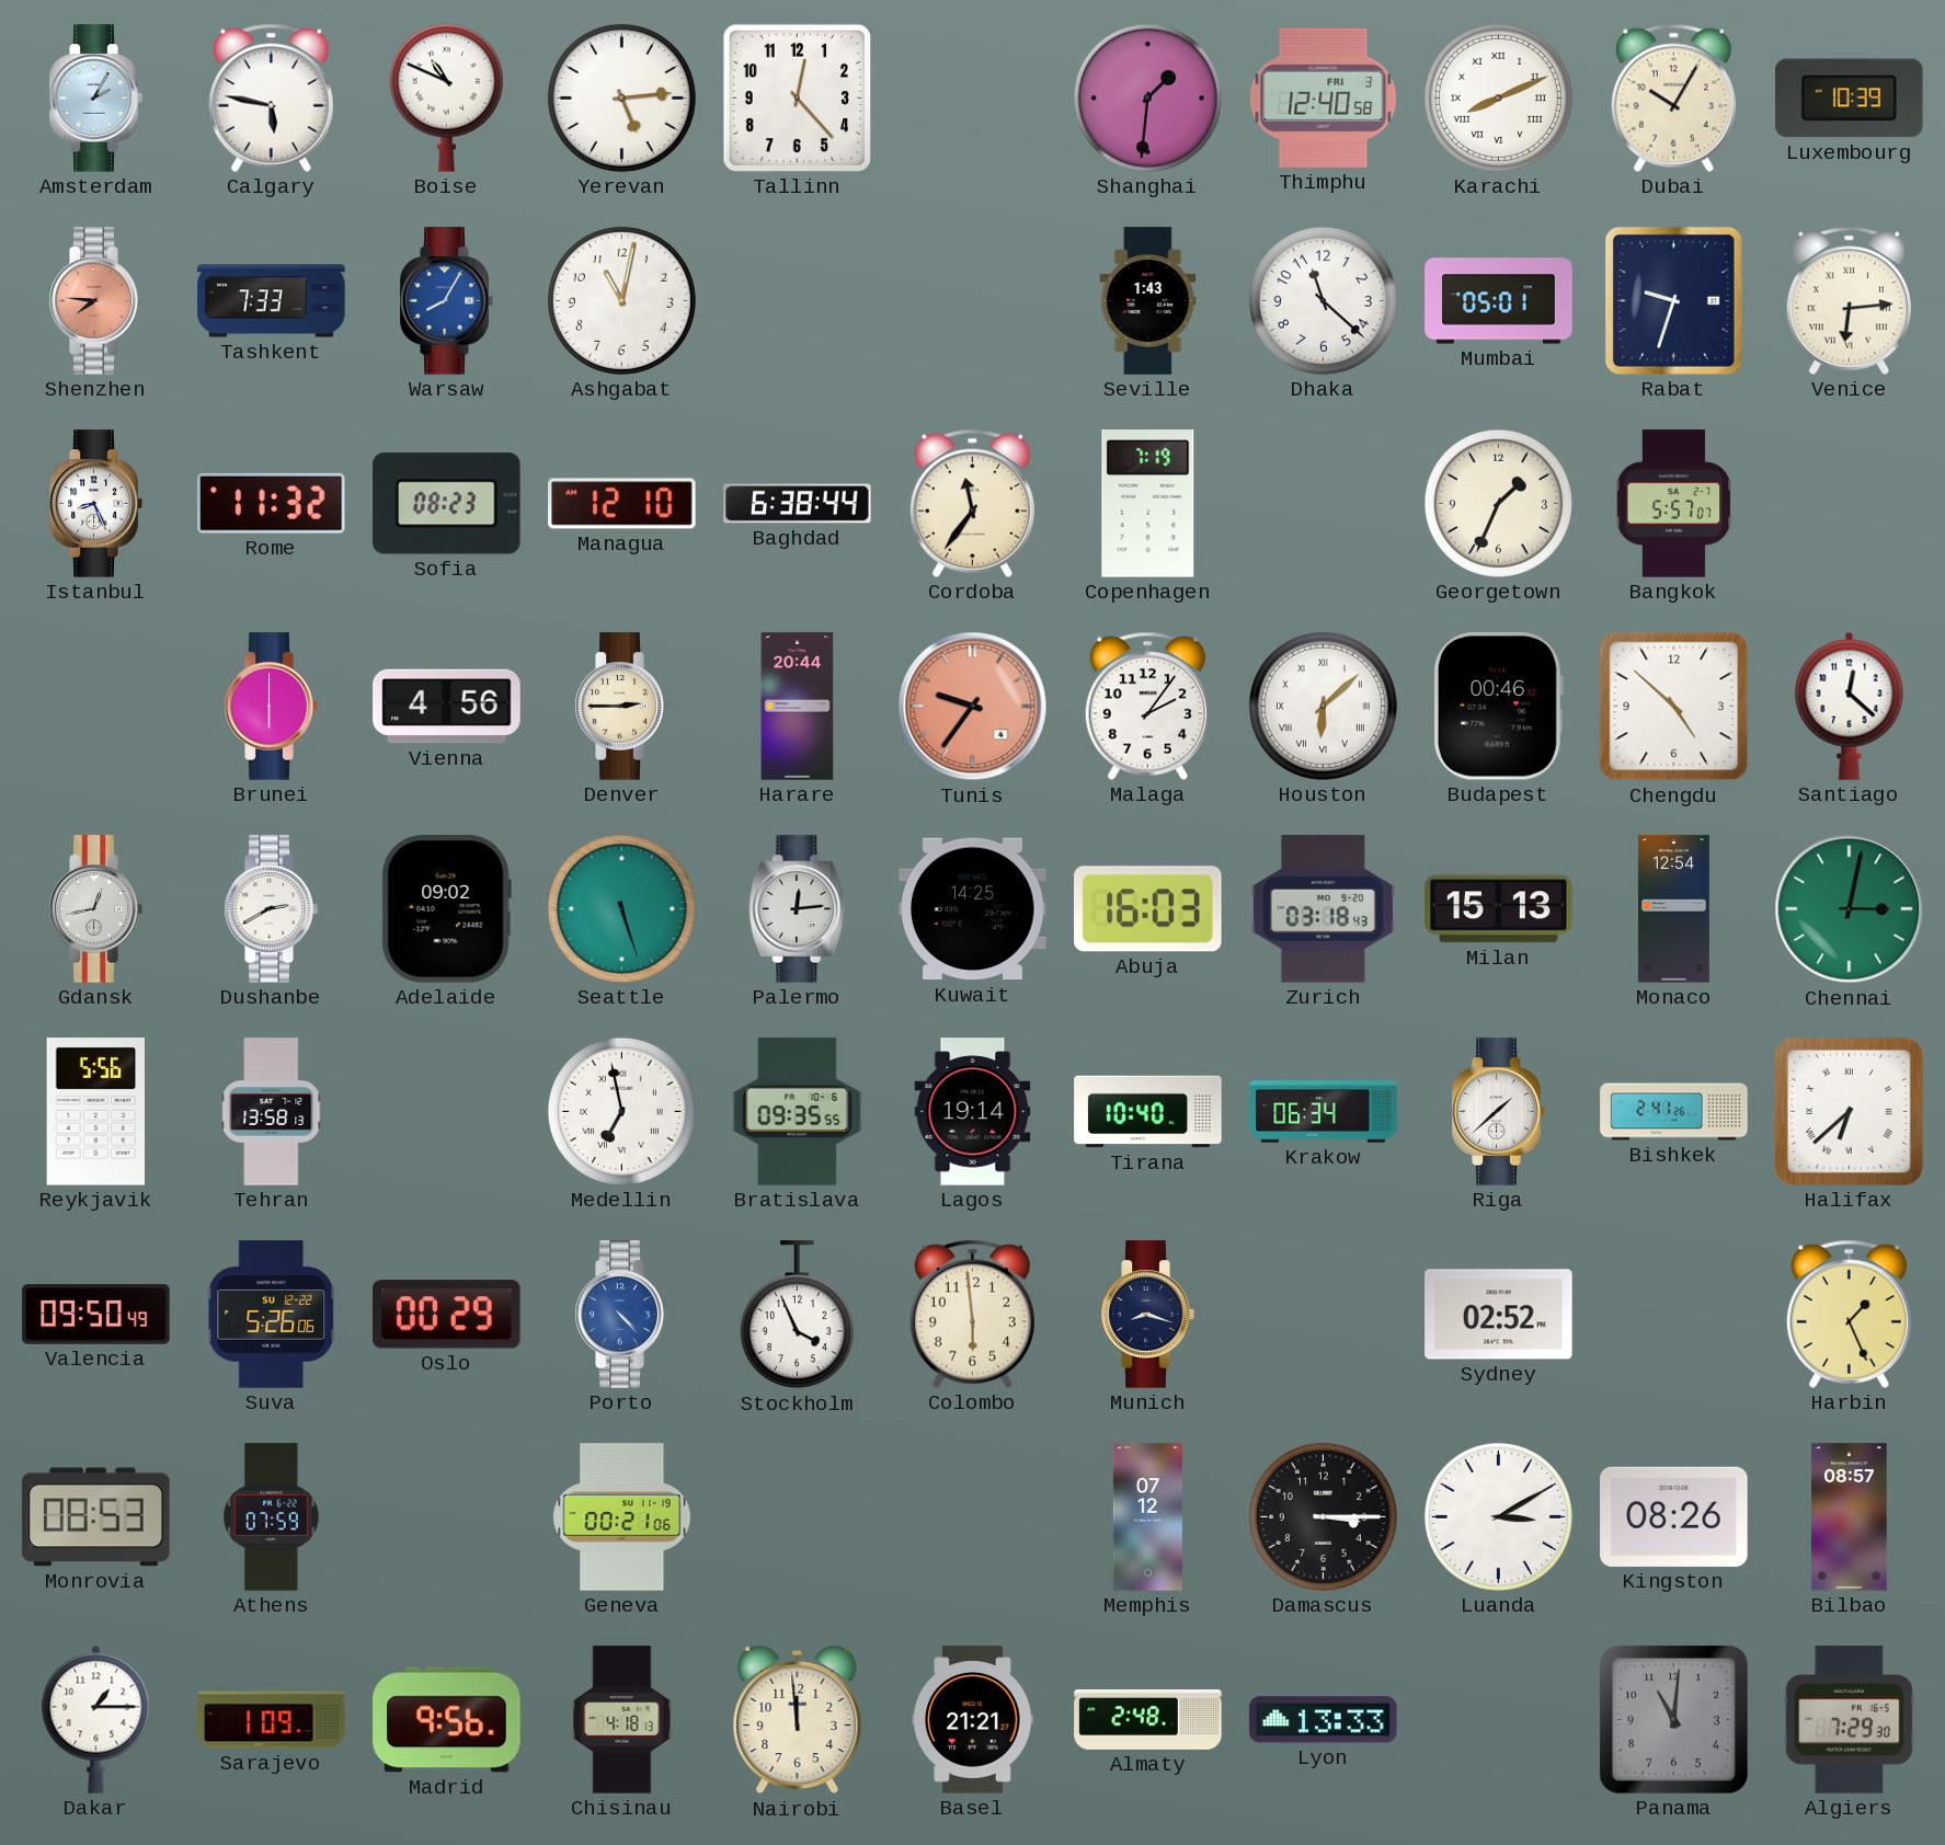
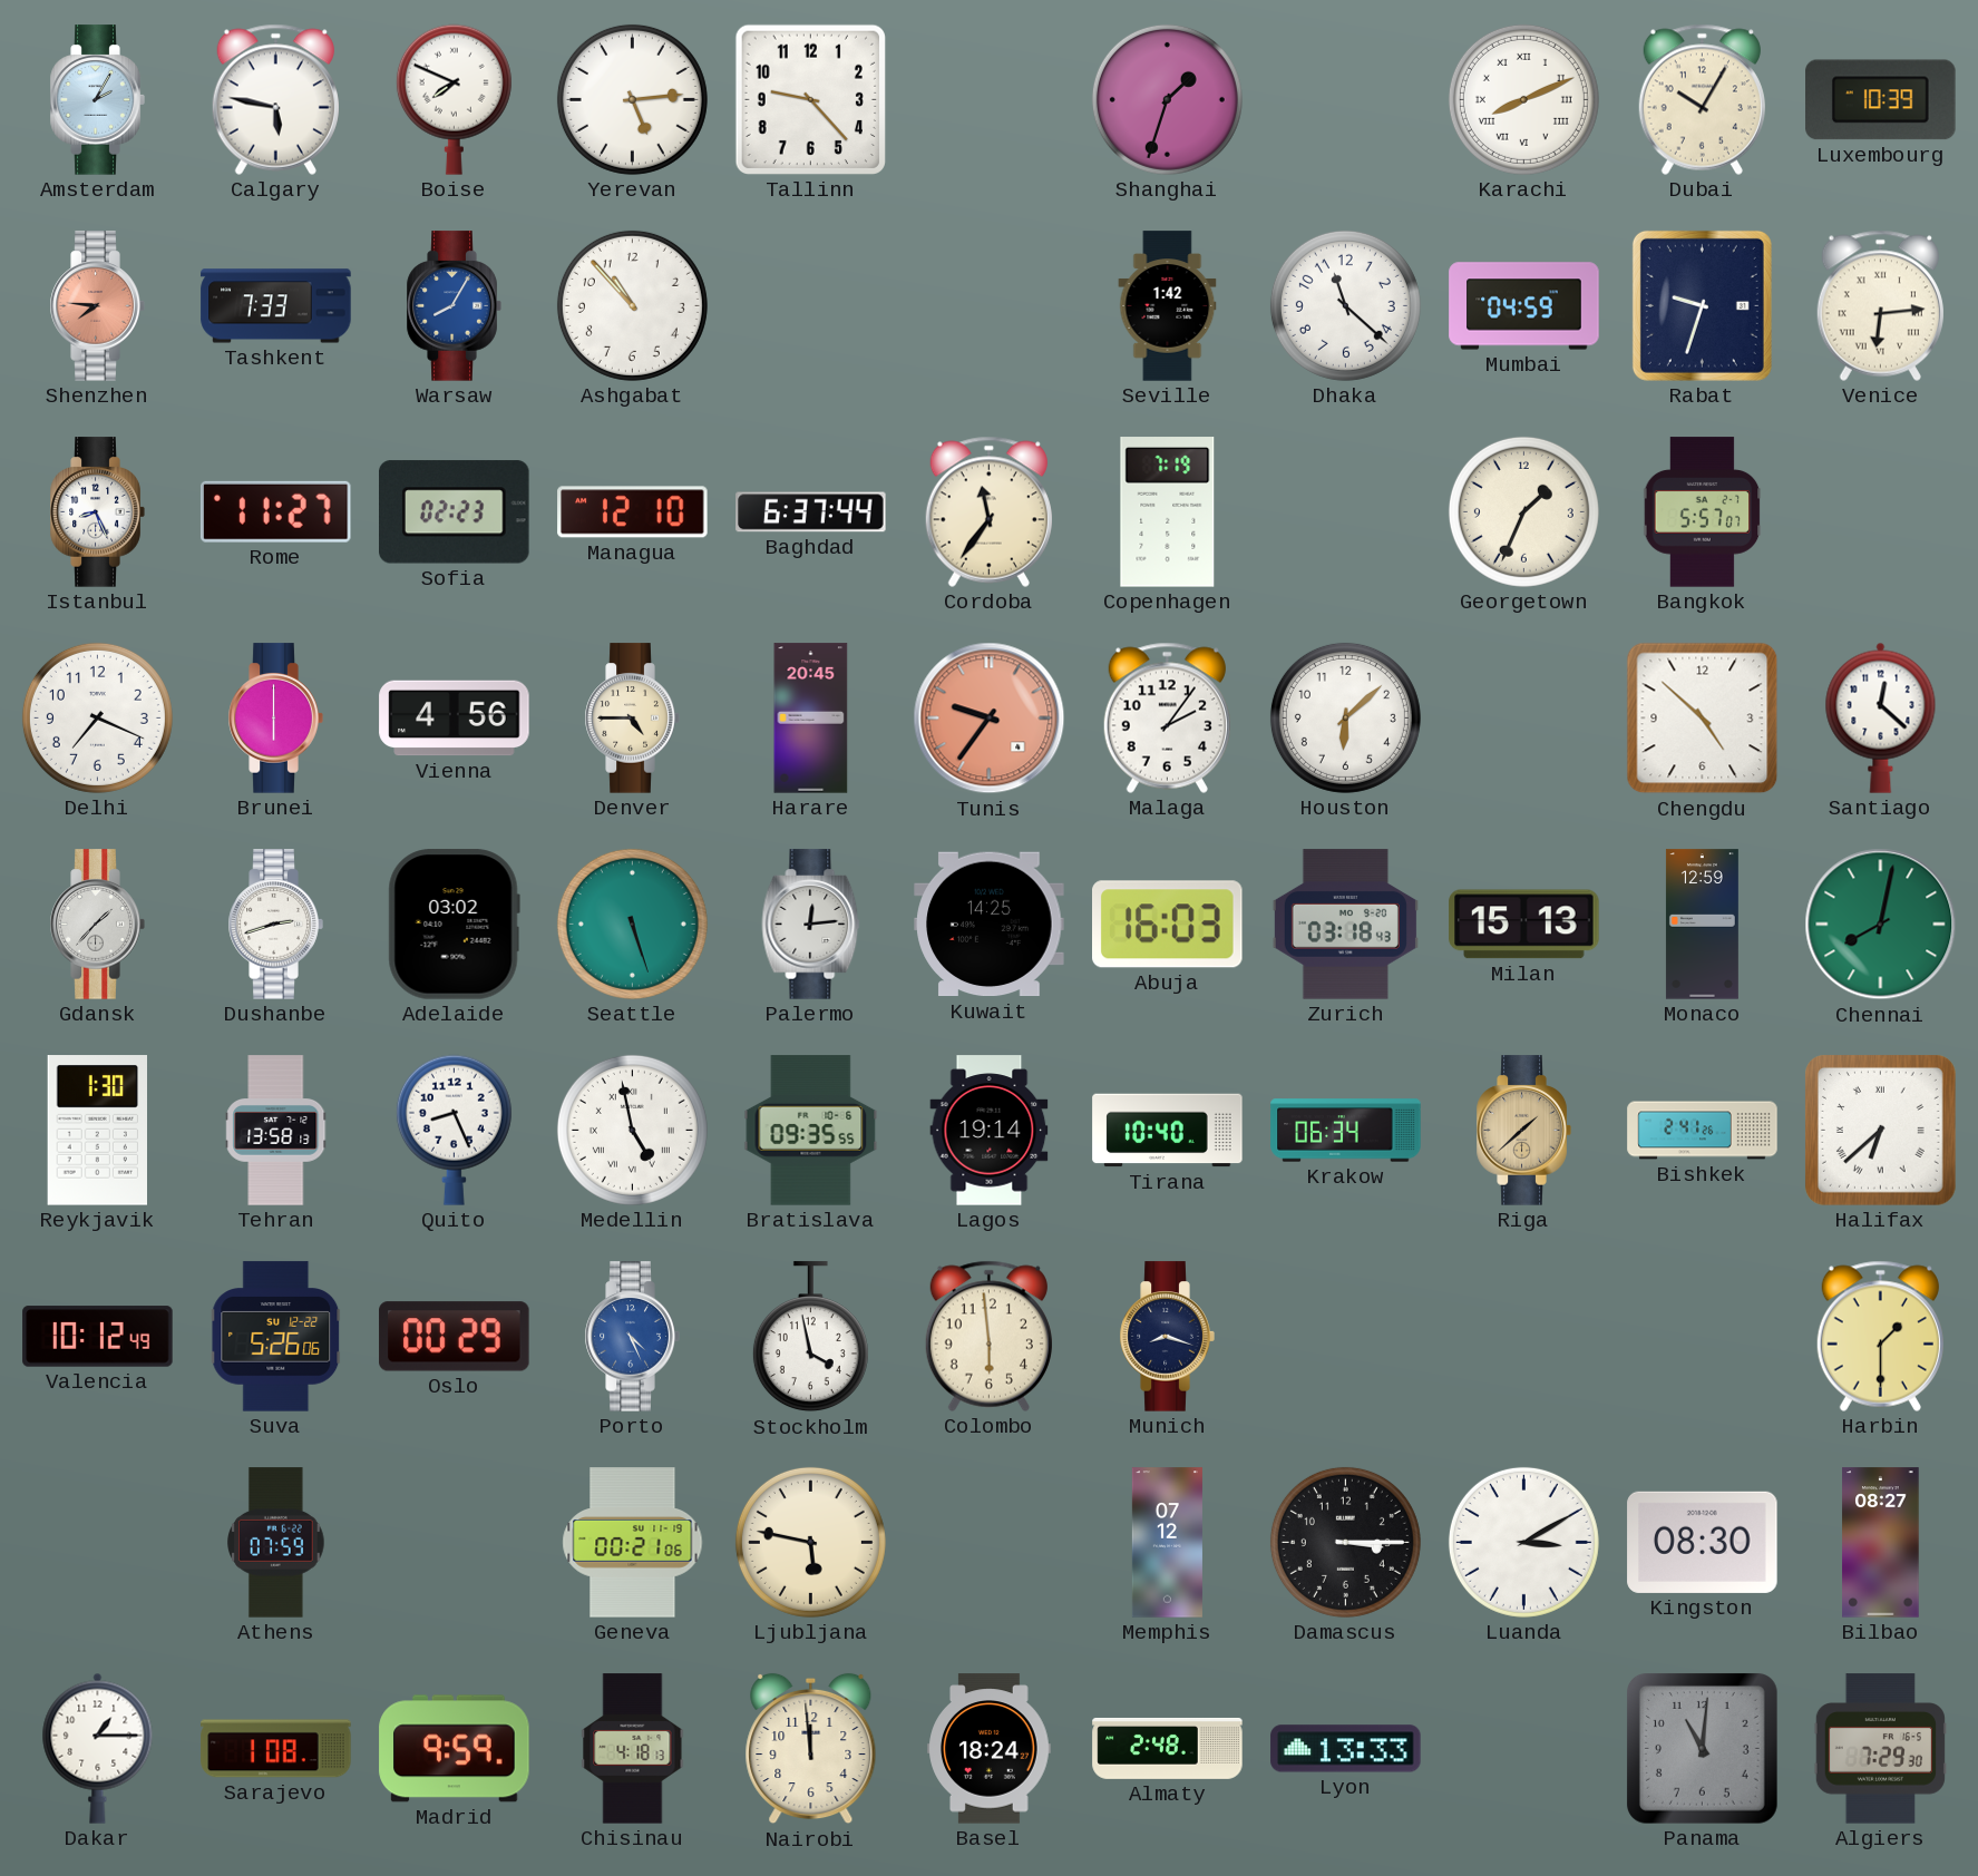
Boise: 10:49 -> 7:49
Tallinn: 12:23 -> 9:23
Shanghai: 1:31 -> 1:33
Thimphu: 12:40 -> none
Ashgabat: 11:02 -> 10:53
Seville: 1:43 -> 1:42
Mumbai: 05:01 -> 04:59
Rome: 11:32 -> 11:27
Sofia: 08:23 -> 02:23
Baghdad: 6:38 -> 6:37
Delhi: none -> 7:19
Denver: 2:45 -> 4:45
Harare: 20:44 -> 20:45
Houston numerals: Roman -> Arabic
Budapest: 00:46 -> none
Gdansk: 12:43 -> 1:37
Dushanbe: 2:40 -> 2:42
Adelaide: 09:02 -> 03:02
Monaco: 12:54 -> 12:59
Chennai: 3:02 -> 8:02
Reykjavik: 5:56 -> 1:30
Quito: none -> 8:26
Medellin: 6:58 -> 4:58
Riga dial: white -> champagne
Valencia: 09:50 -> 10:12
Porto: 4:23 -> 4:26
Stockholm: 3:56 -> 3:58
Sydney: 02:52 -> none
Harbin: 1:26 -> 1:30
Monrovia: 08:53 -> none
Ljubljana: none -> 5:47
Kingston: 08:26 -> 08:30
Bilbao: 08:57 -> 08:27
Sarajevo: 1:09 -> 1:08
Madrid: 9:56 -> 9:59
Basel: 21:21 -> 18:24
